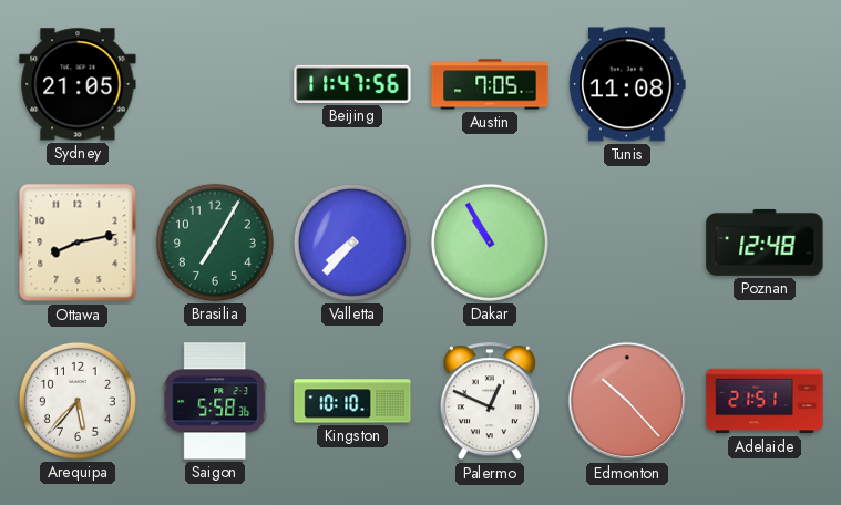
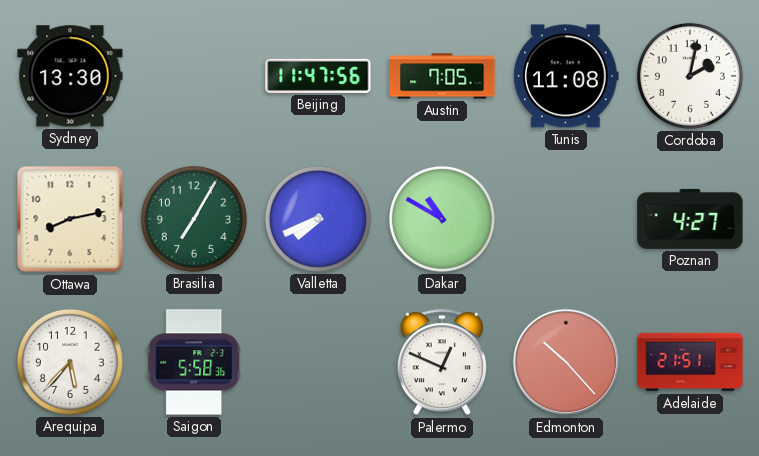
Sydney: 21:05 -> 13:30
Cordoba: none -> 2:02
Valletta: 7:37 -> 7:41
Dakar: 10:55 -> 10:50
Poznan: 12:48 -> 4:27
Kingston: 10:10 -> none
